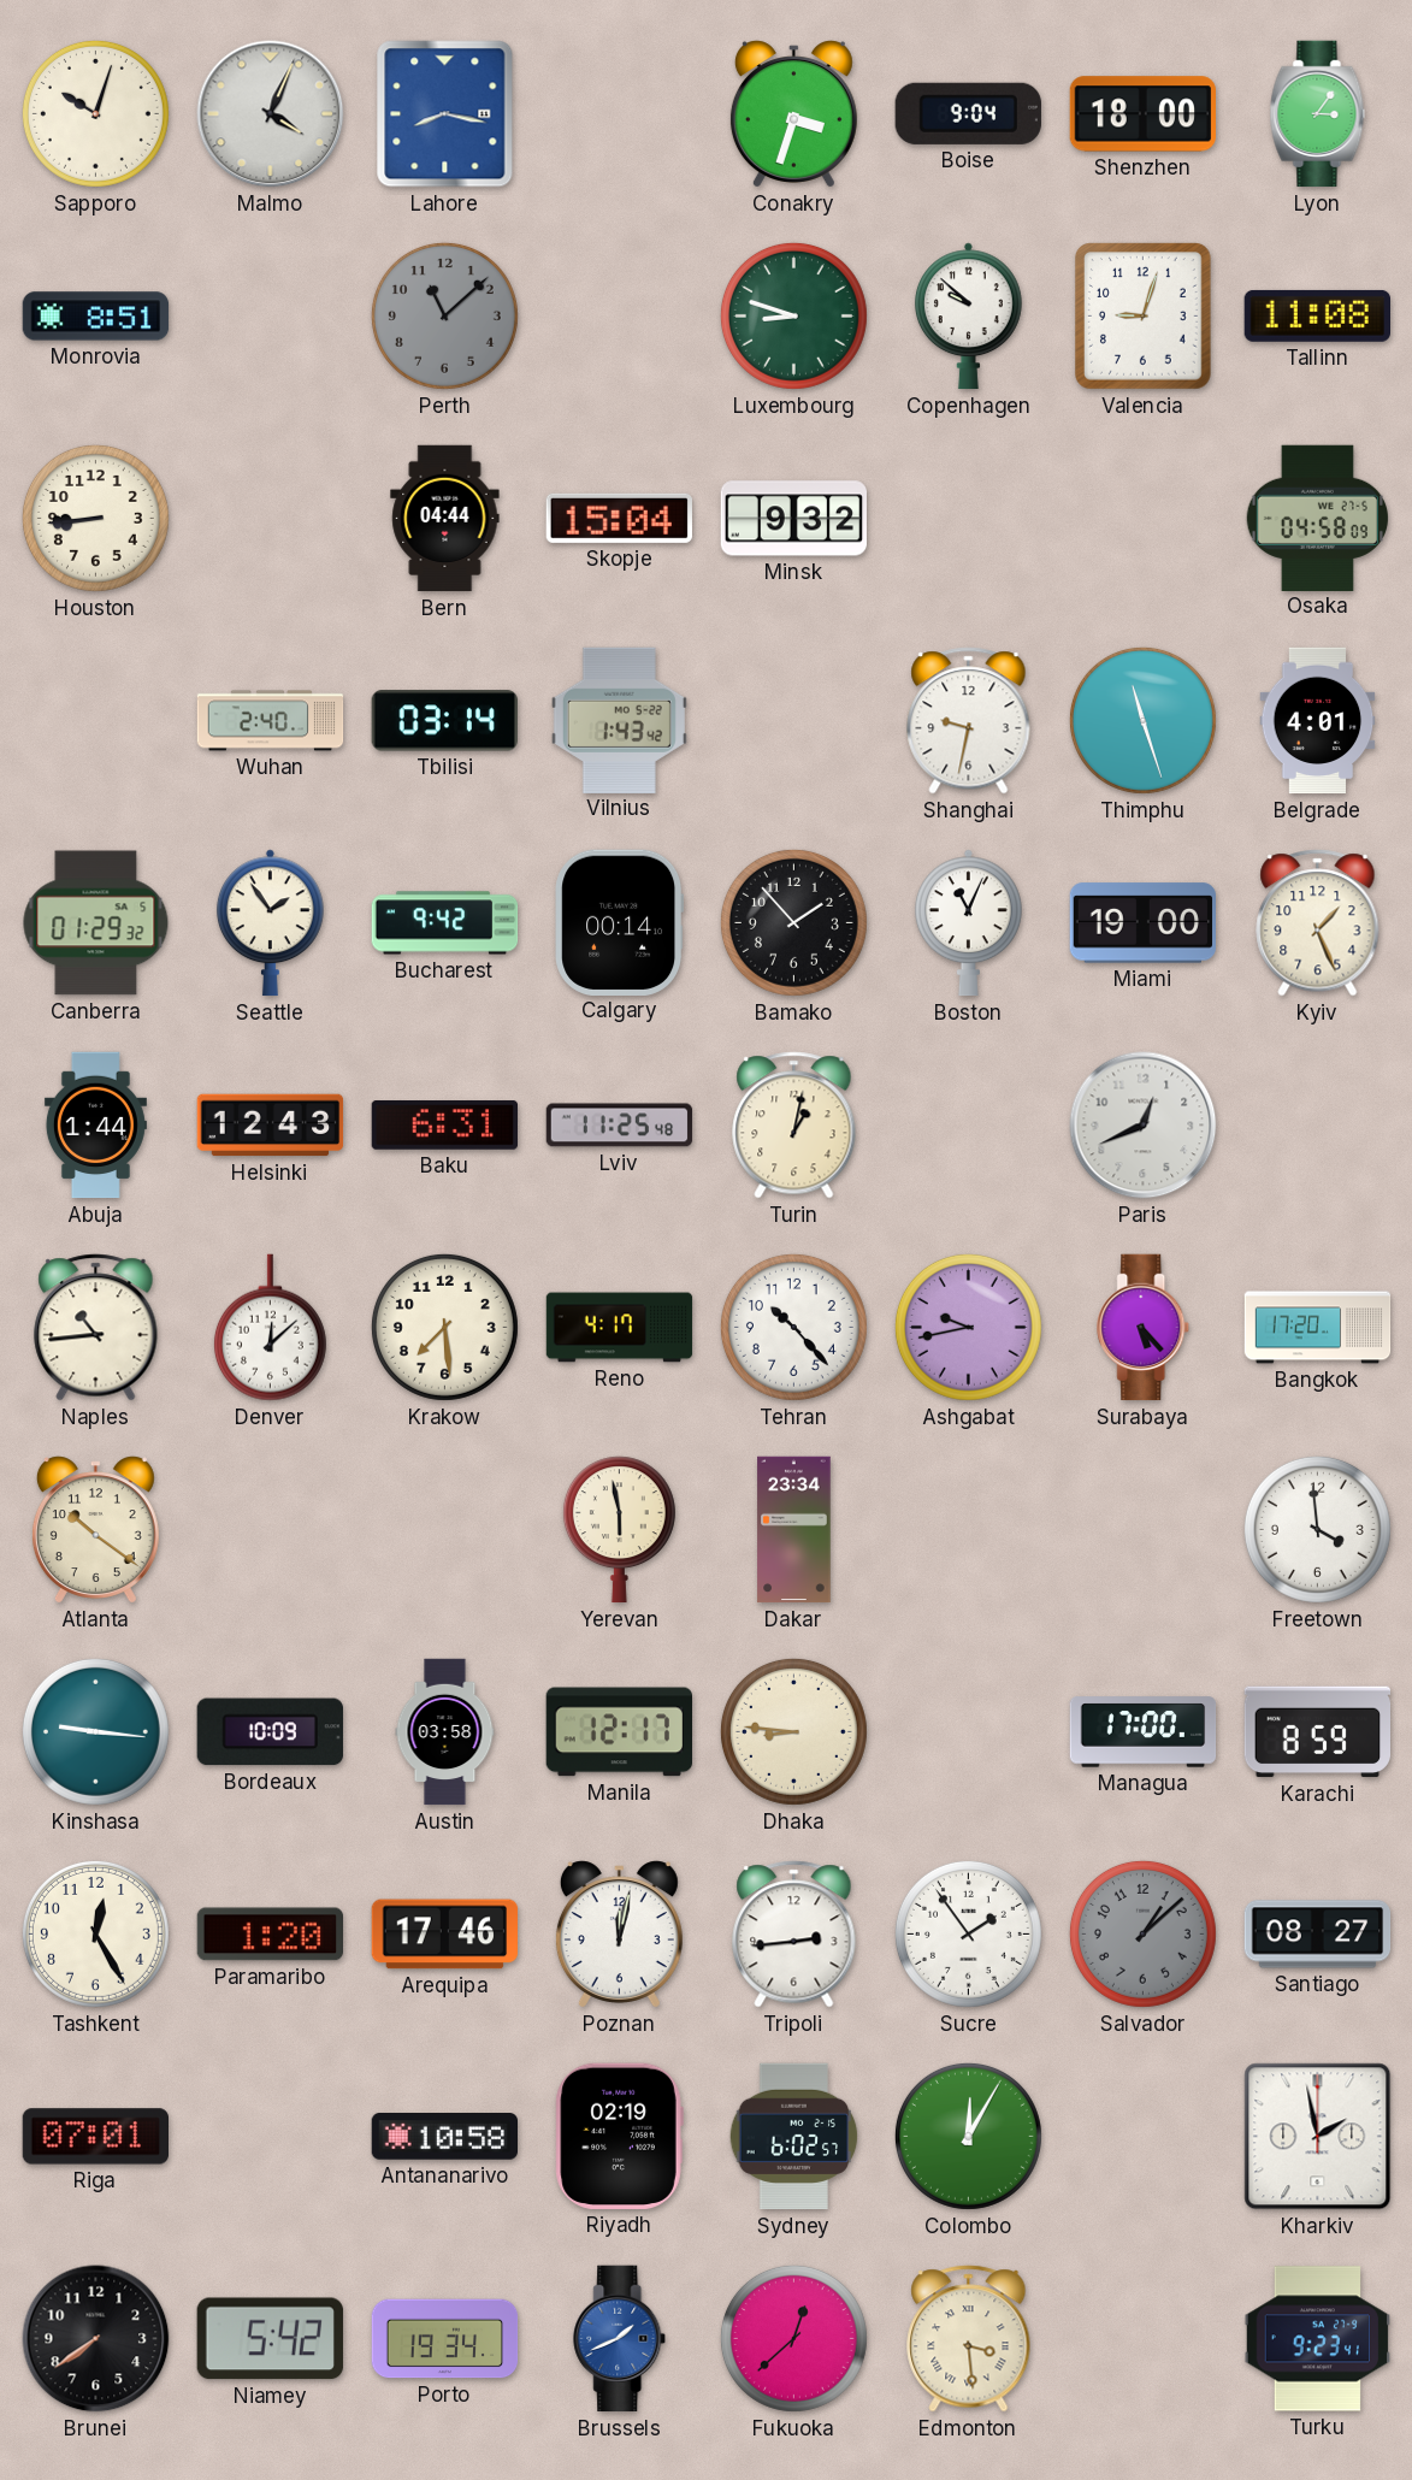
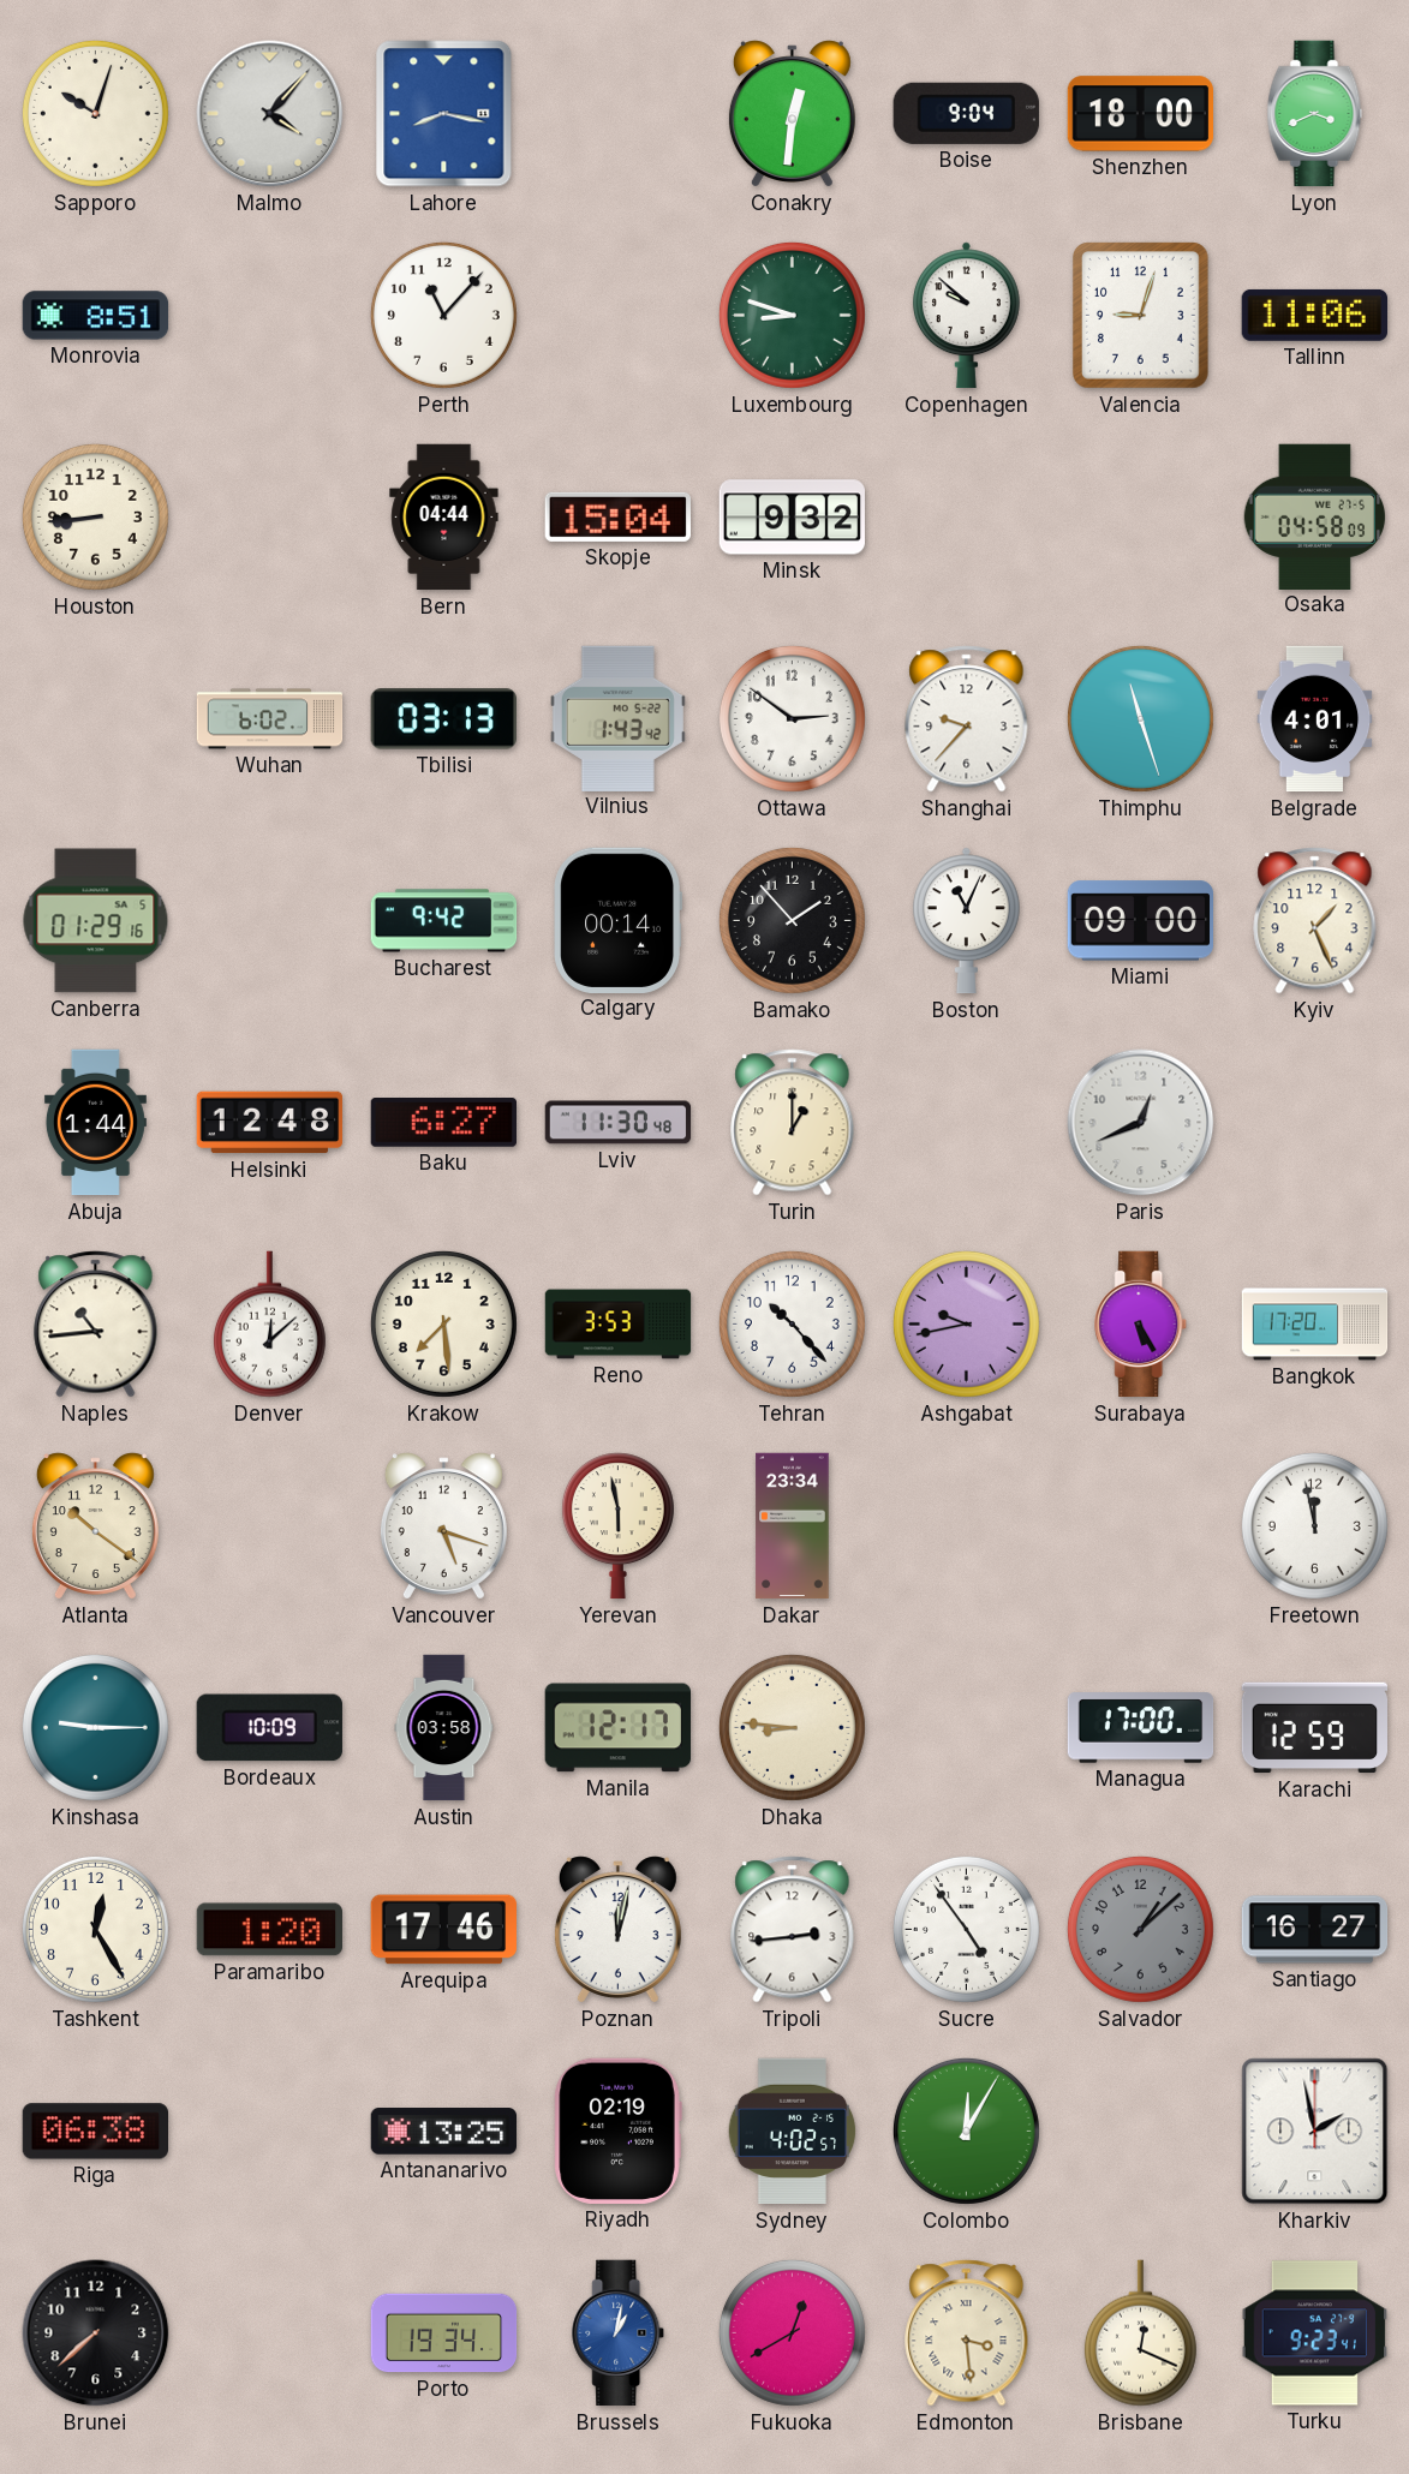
Malmo: 4:04 -> 4:07
Conakry: 3:33 -> 12:31
Lyon: 3:06 -> 3:41
Perth: 11:08 -> 11:07
Perth dial: grey -> white
Tallinn: 11:08 -> 11:06
Wuhan: 2:40 -> 6:02
Tbilisi: 03:14 -> 03:13
Ottawa: none -> 2:51
Shanghai: 9:32 -> 9:37
Canberra: 01:29:32 -> 01:29:16
Seattle: 1:54 -> none
Miami: 19:00 -> 09:00
Helsinki: 12:43 -> 12:48
Baku: 6:31 -> 6:27
Lviv: 11:25 -> 11:30
Turin: 1:02 -> 1:00
Reno: 4:17 -> 3:53
Surabaya: 5:23 -> 5:25
Vancouver: none -> 5:18
Freetown: 3:59 -> 11:58
Kinshasa: 9:16 -> 9:15
Karachi: 8:59 -> 12:59
Sucre: 1:54 -> 4:54
Santiago: 08:27 -> 16:27
Riga: 07:01 -> 06:38
Antananarivo: 10:58 -> 13:25
Sydney: 6:02 -> 4:02
Brunei: 7:39 -> 7:38
Niamey: 5:42 -> none
Brussels: 1:41 -> 1:02
Fukuoka: 12:38 -> 12:40
Brisbane: none -> 12:19
